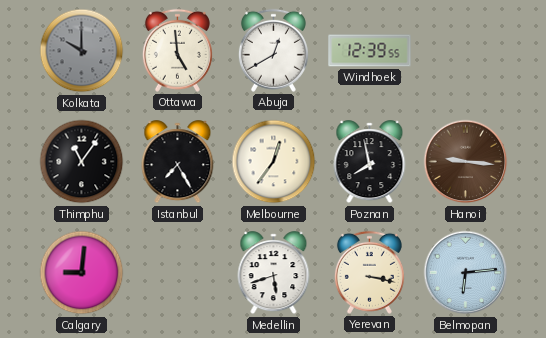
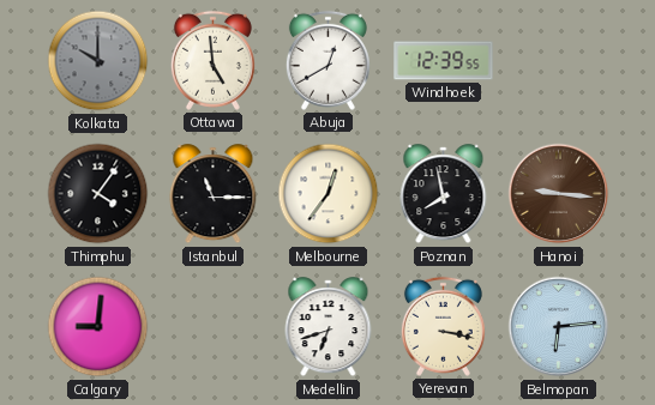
Thimphu: 11:06 -> 4:06
Istanbul: 7:25 -> 11:15
Medellin: 5:42 -> 6:42
